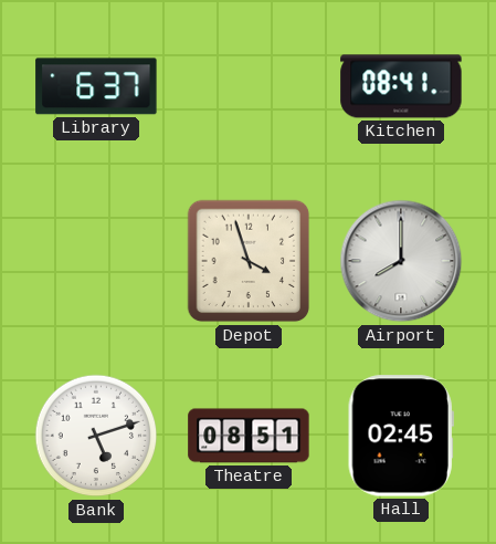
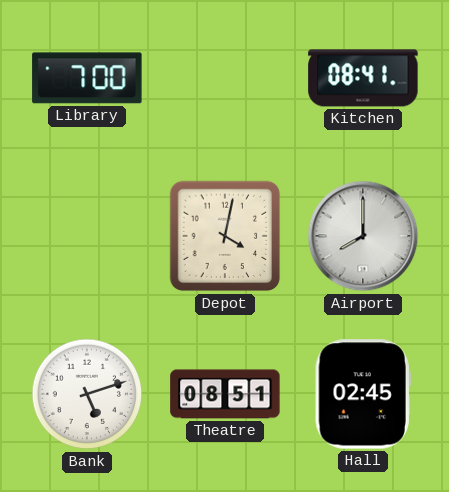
Library: 6:37 -> 7:00
Depot: 3:57 -> 4:02
